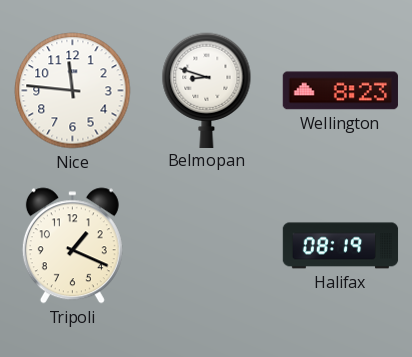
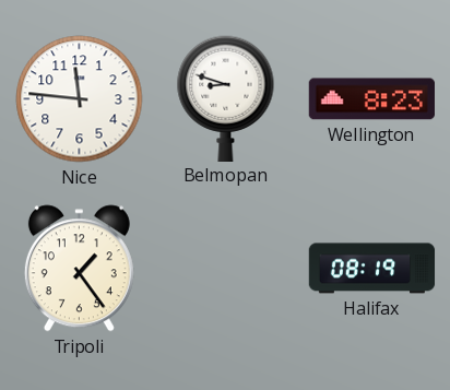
Tripoli: 1:19 -> 1:24
